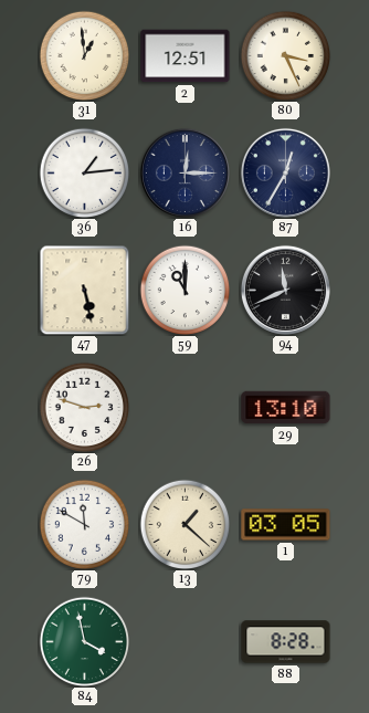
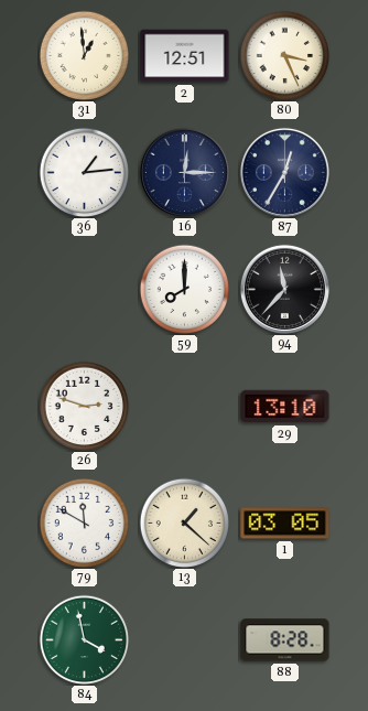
47: 5:28 -> none
59: 11:00 -> 8:00
94: 11:41 -> 11:37
